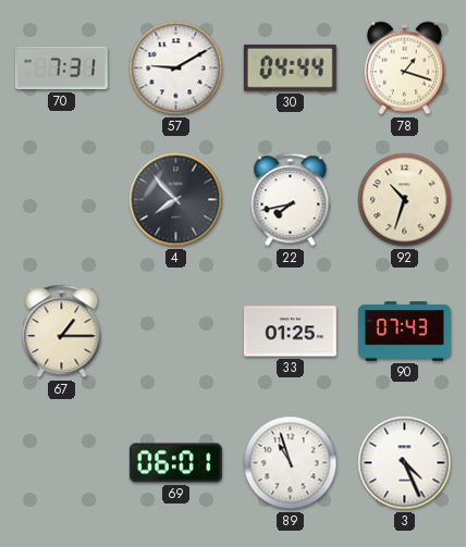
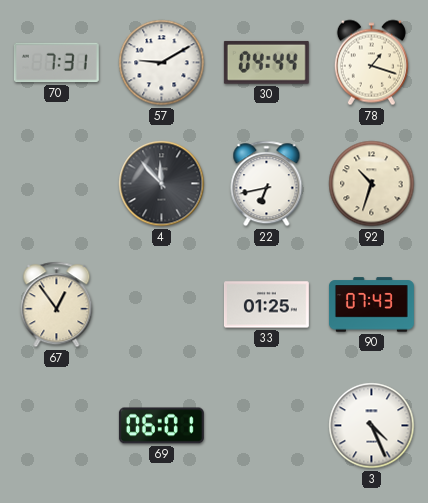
4: 7:53 -> 11:53
22: 7:43 -> 6:43
67: 1:15 -> 12:54
89: 10:57 -> none
